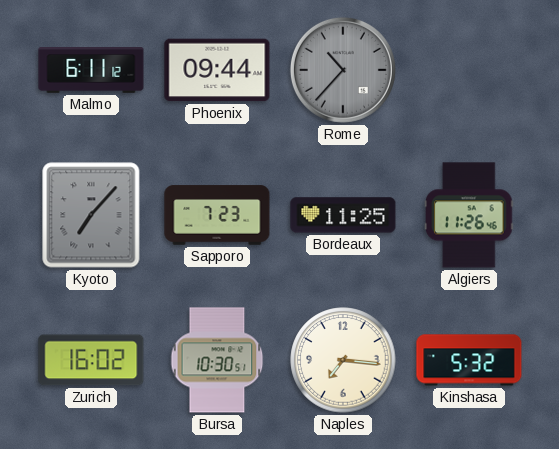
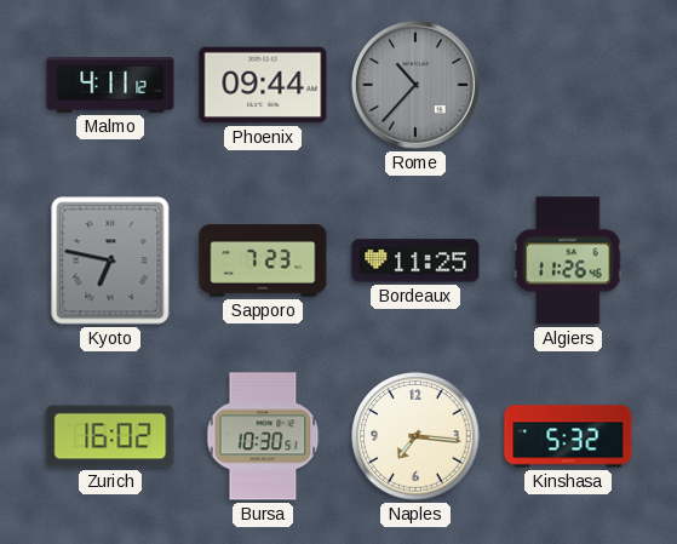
Malmo: 6:11 -> 4:11
Kyoto: 7:07 -> 6:47
